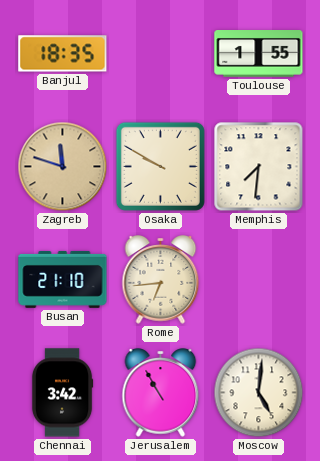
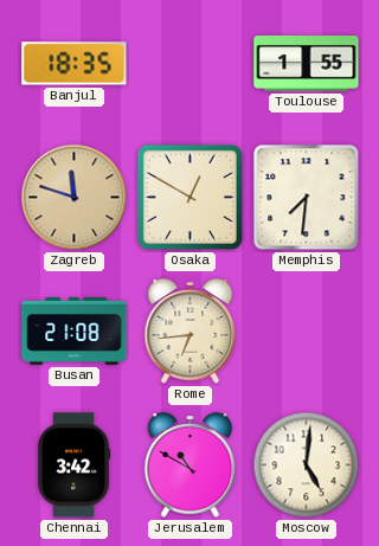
Osaka: 9:50 -> 12:50
Busan: 21:10 -> 21:08
Jerusalem: 10:55 -> 10:50
